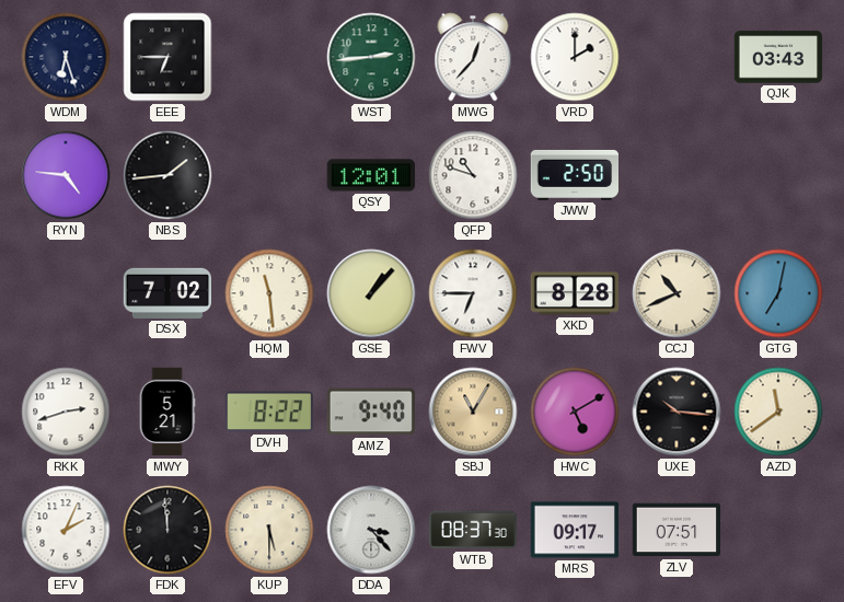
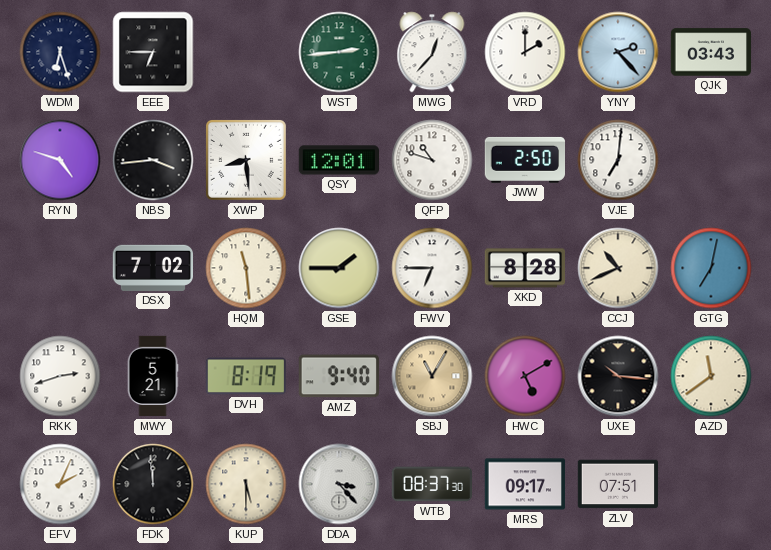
YNY: none -> 2:23
RYN: 4:46 -> 4:48
NBS: 1:44 -> 3:44
XWP: none -> 8:29
VJE: none -> 7:01
GSE: 1:07 -> 1:45
DVH: 8:22 -> 8:19
